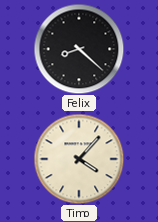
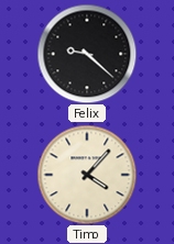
Felix: 8:22 -> 9:22
